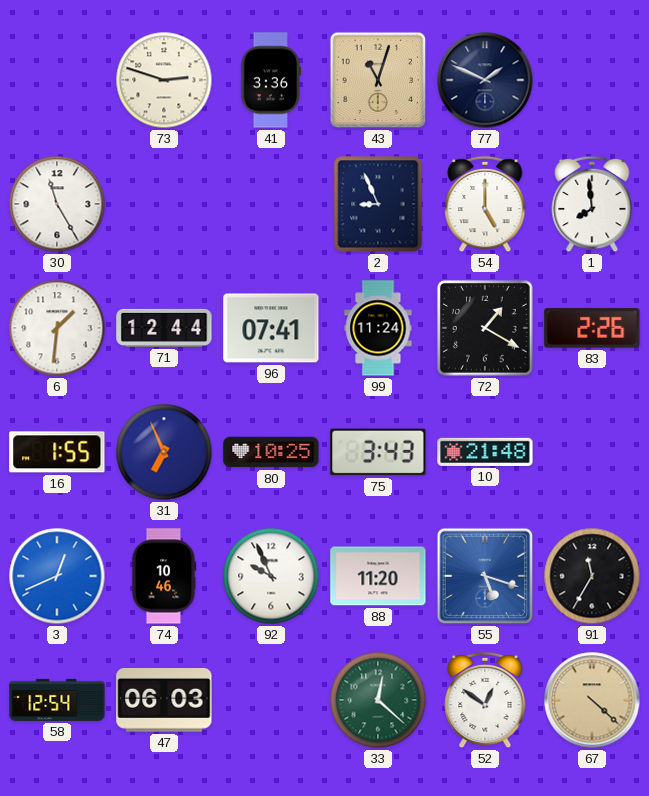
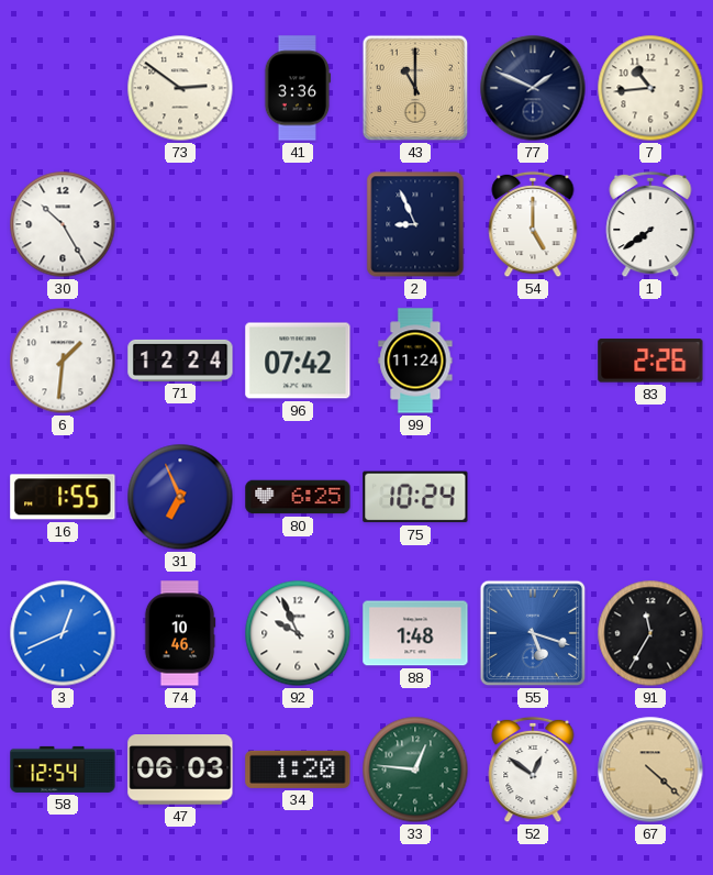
73: 2:48 -> 2:51
43: 11:03 -> 11:00
7: none -> 10:44
30: 11:25 -> 10:25
1: 7:59 -> 7:39
71: 12:44 -> 12:24
96: 07:41 -> 07:42
72: 1:20 -> none
80: 10:25 -> 6:25
75: 3:43 -> 10:24
10: 21:48 -> none
88: 11:20 -> 1:48
34: none -> 1:20
33: 12:22 -> 12:46
